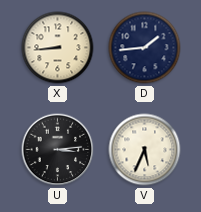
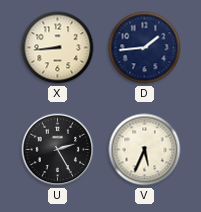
U: 3:14 -> 2:25
